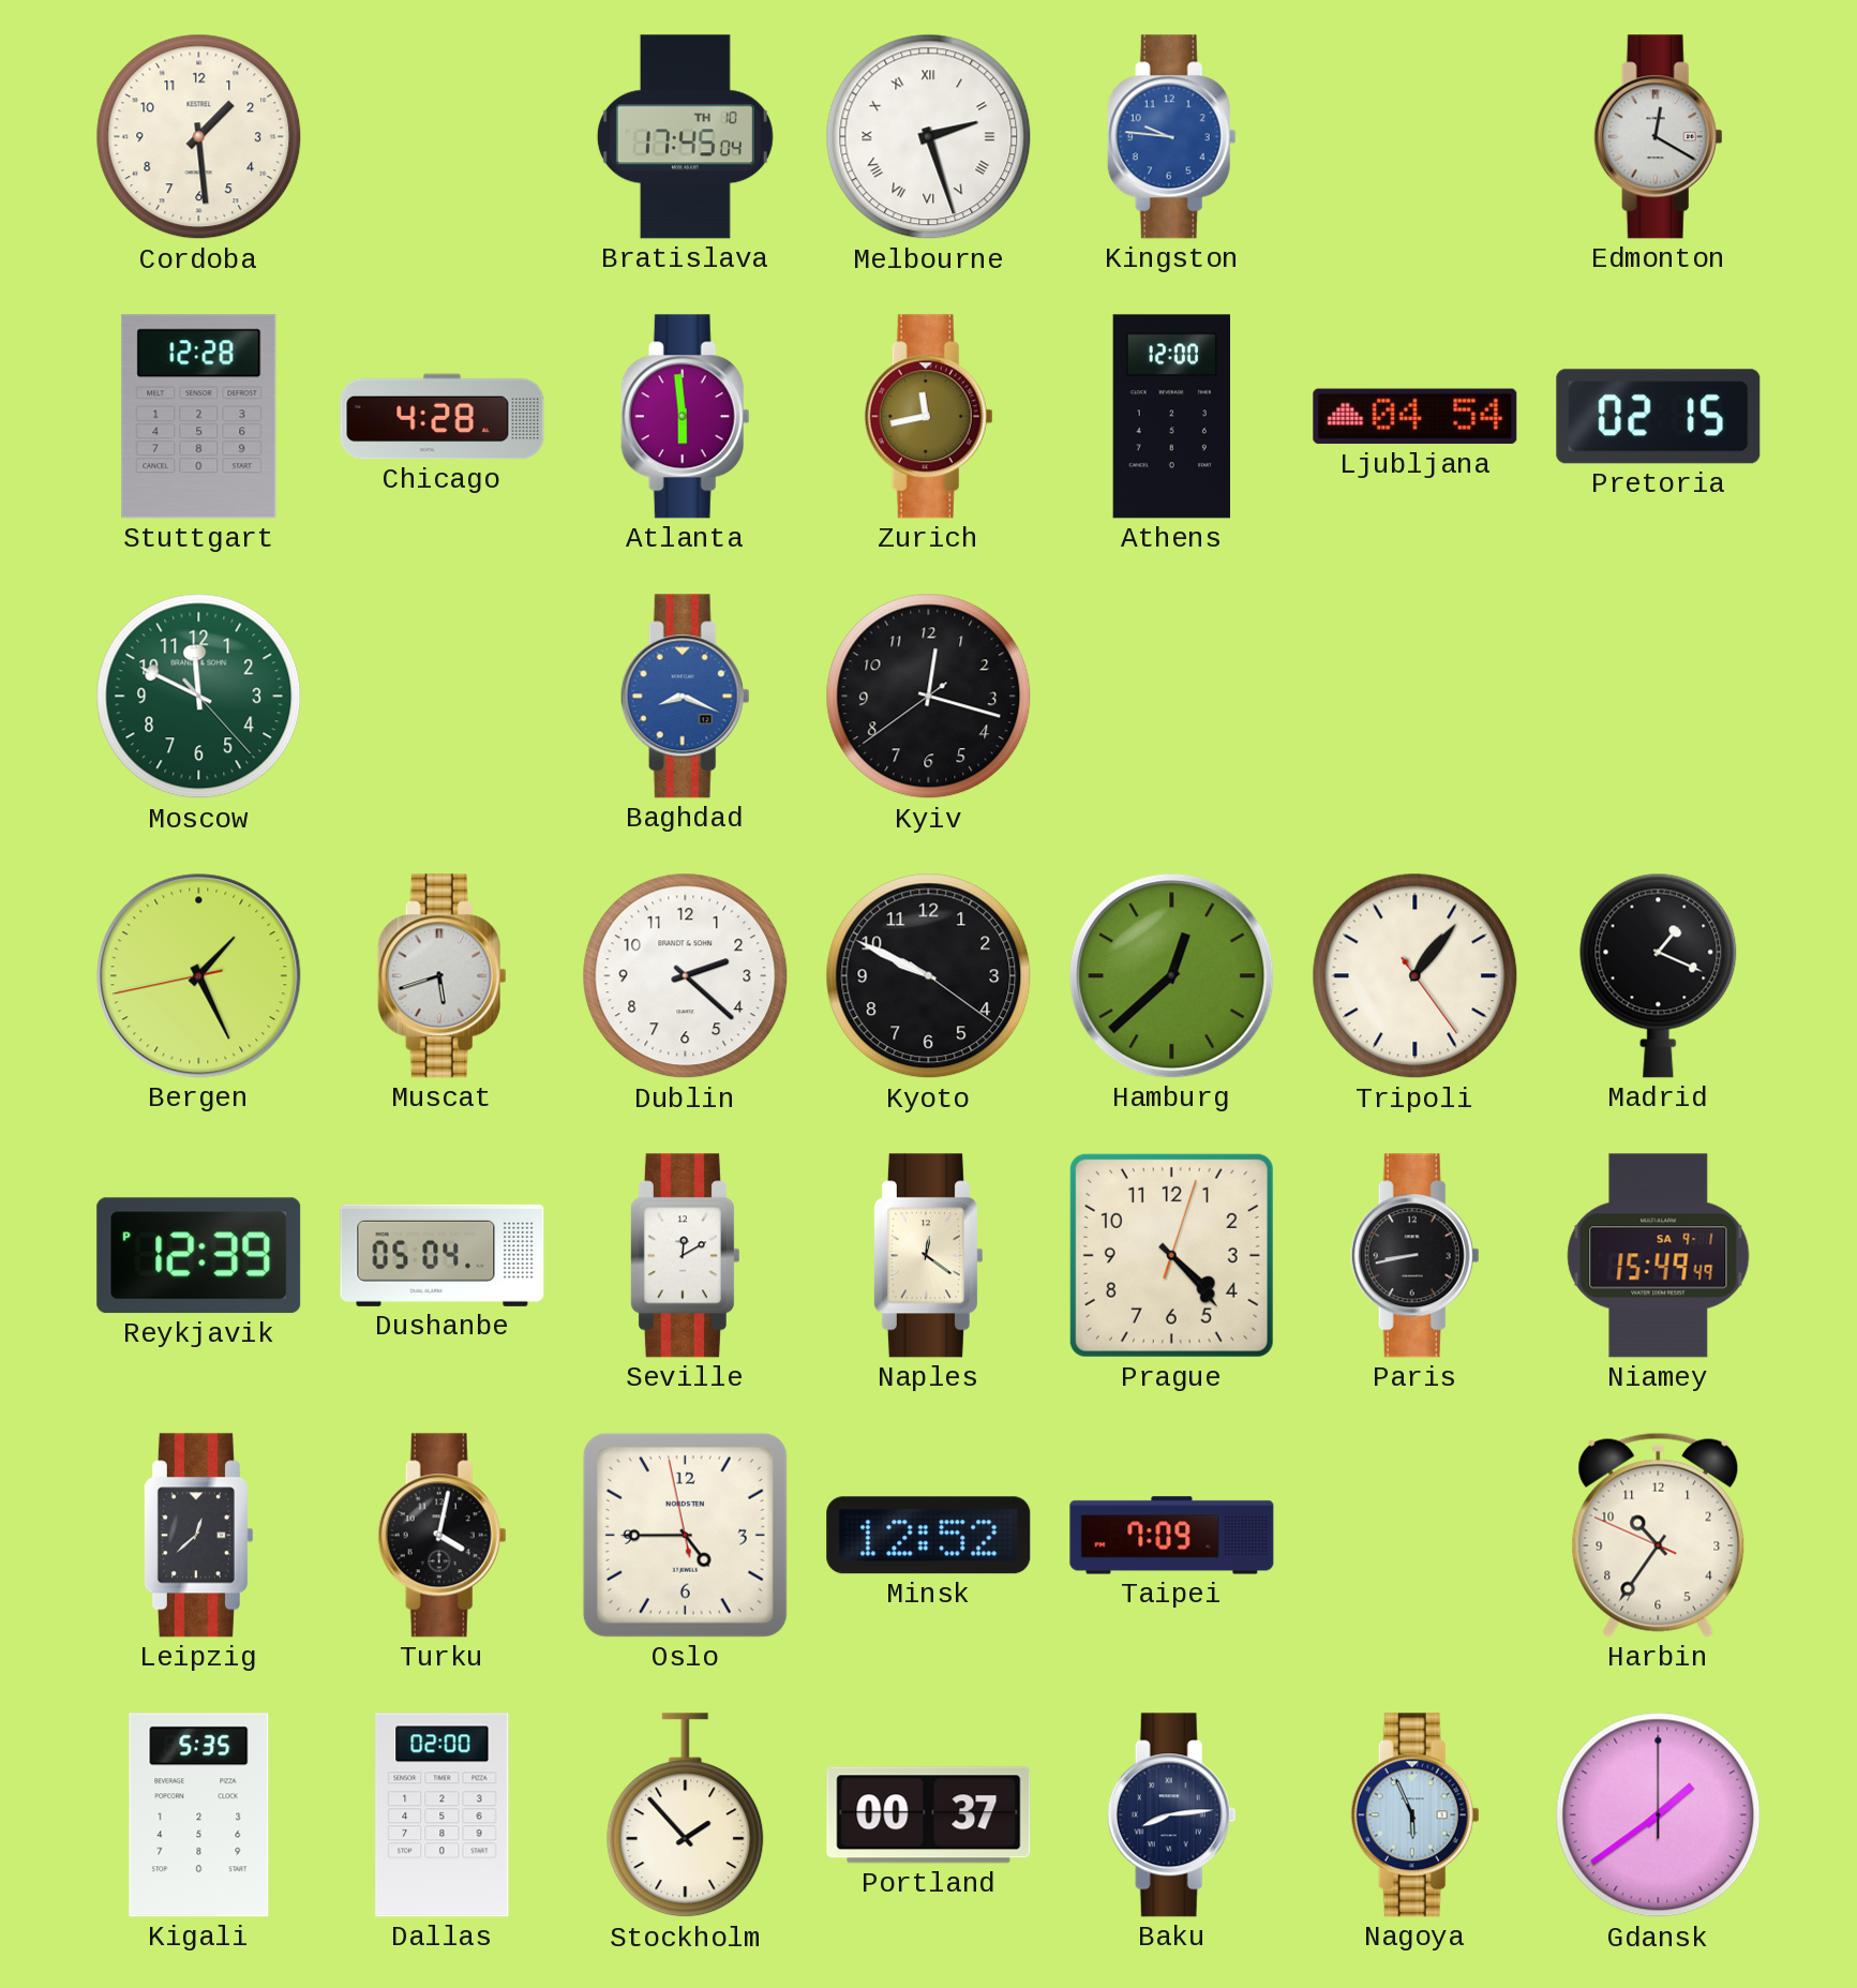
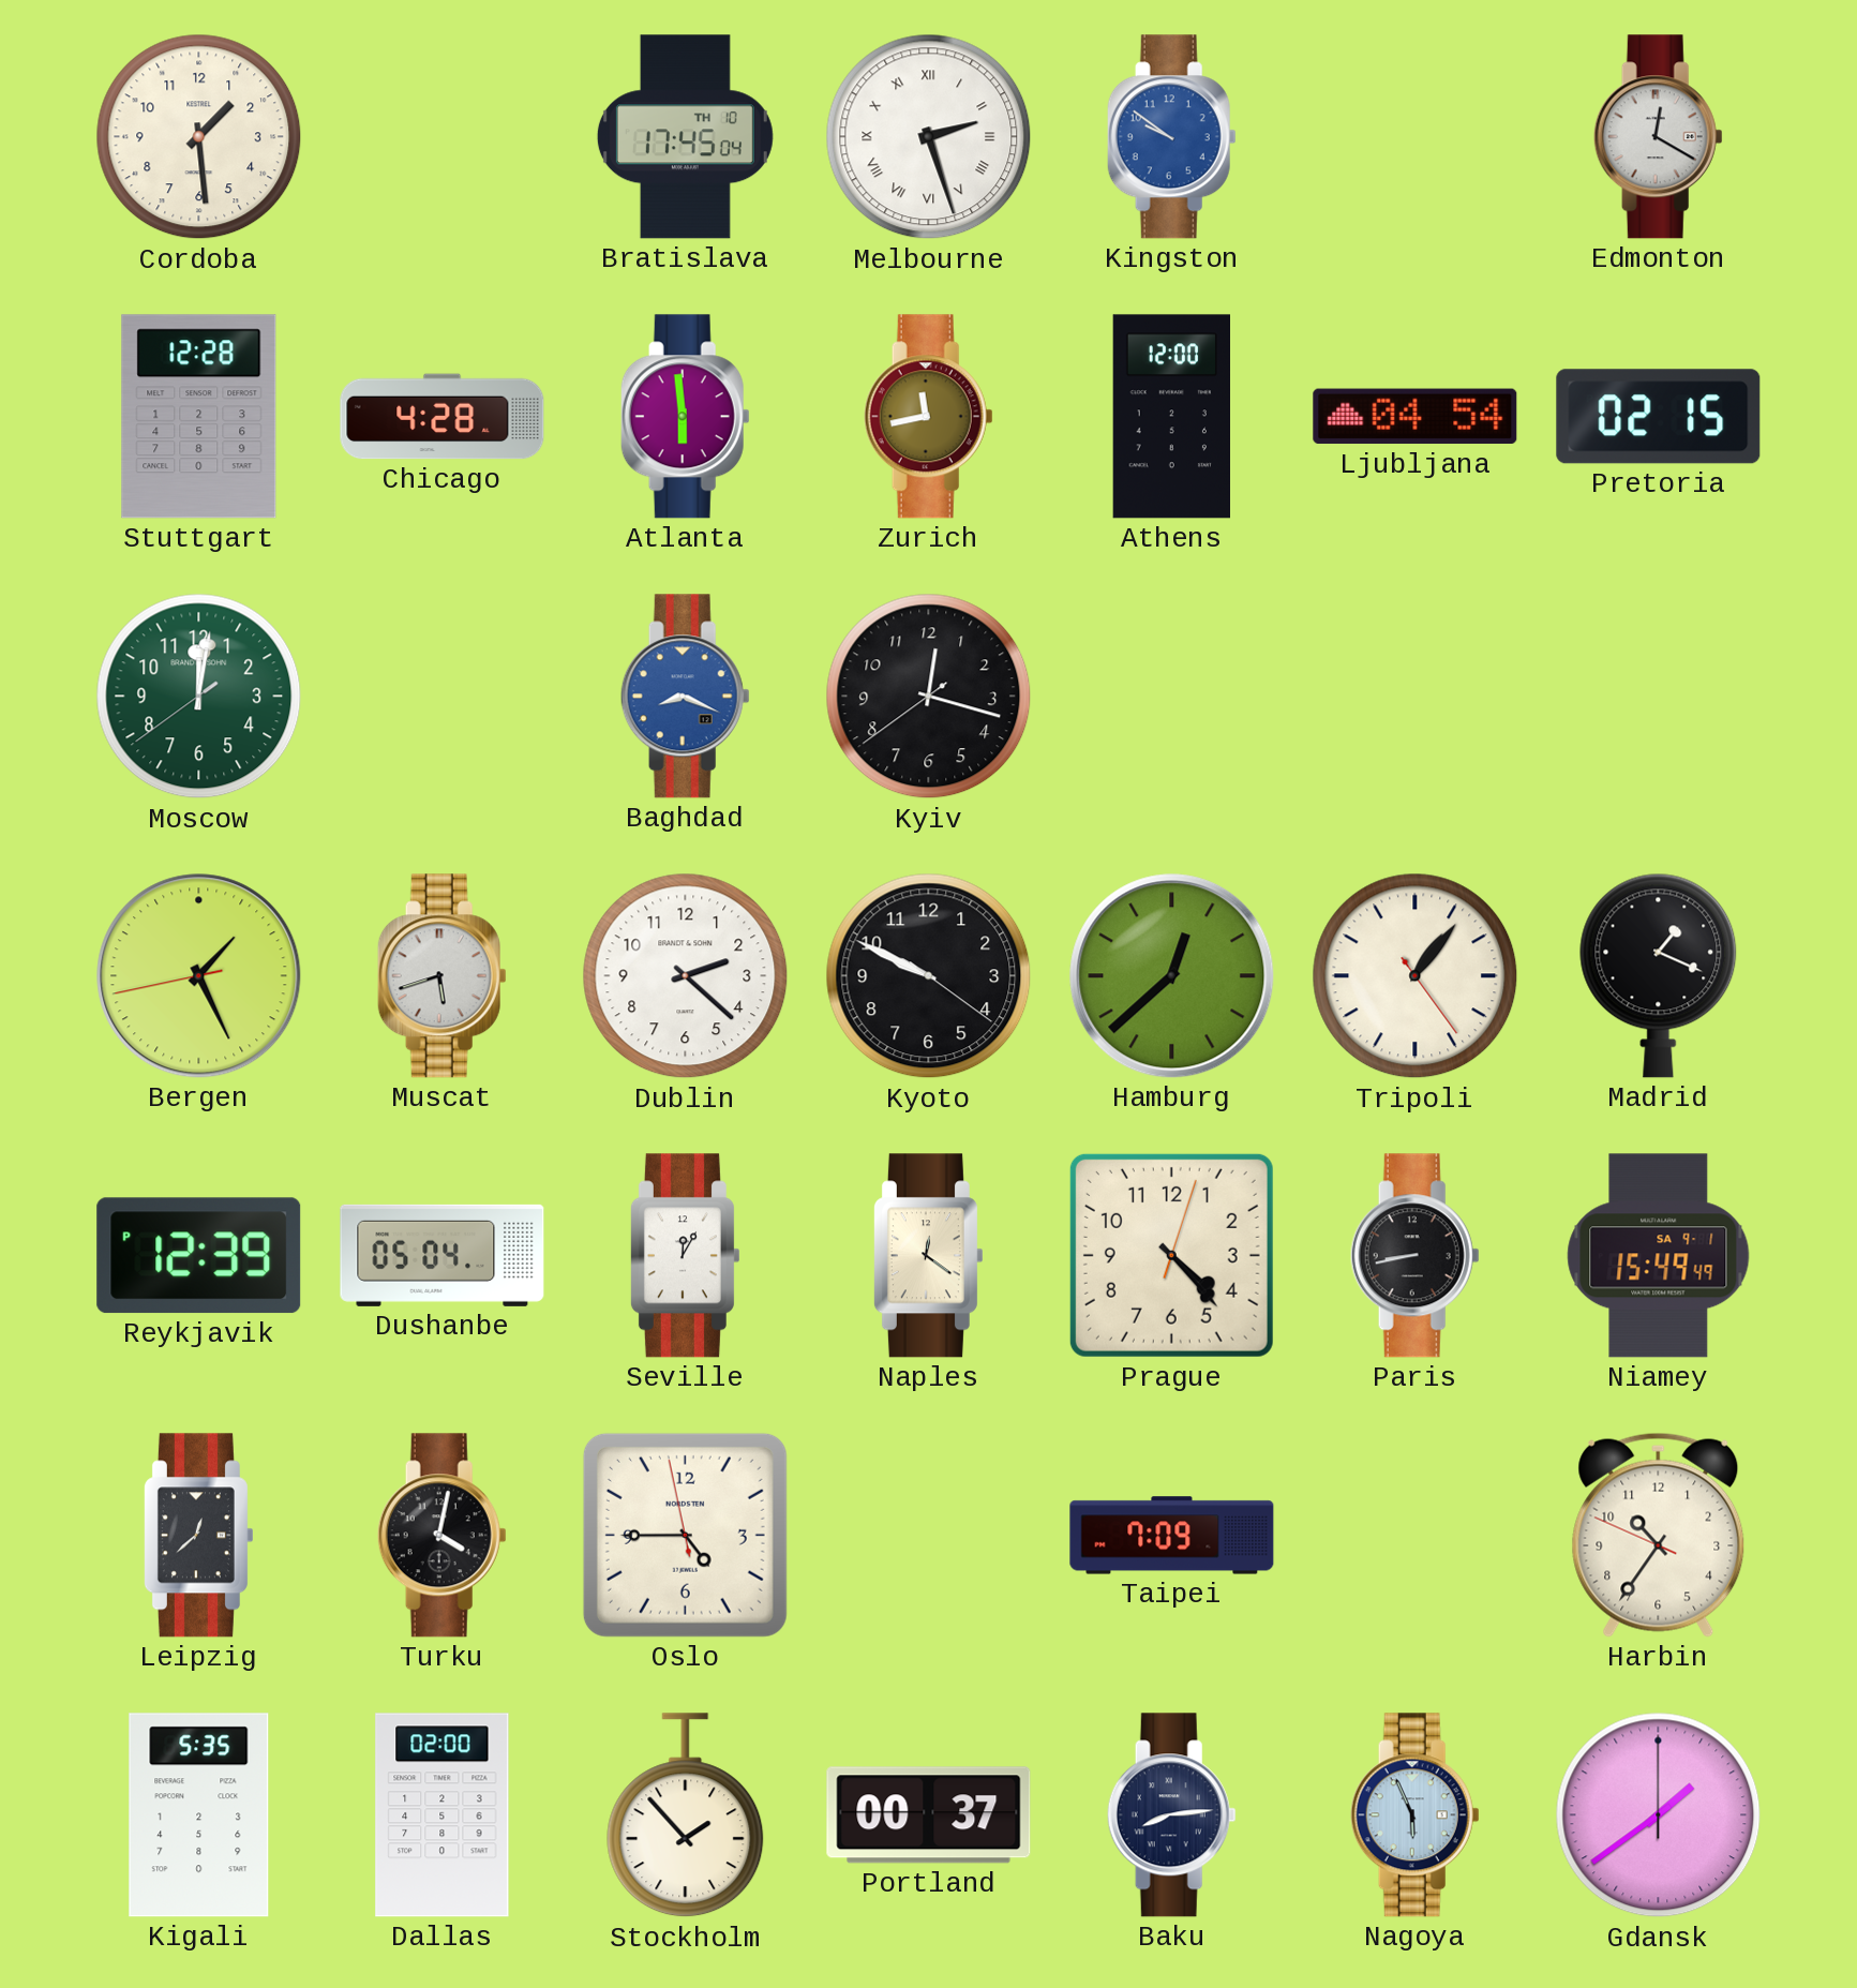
Kingston: 9:46 -> 9:51
Moscow: 11:49 -> 12:01
Seville: 12:10 -> 12:05
Minsk: 12:52 -> none
